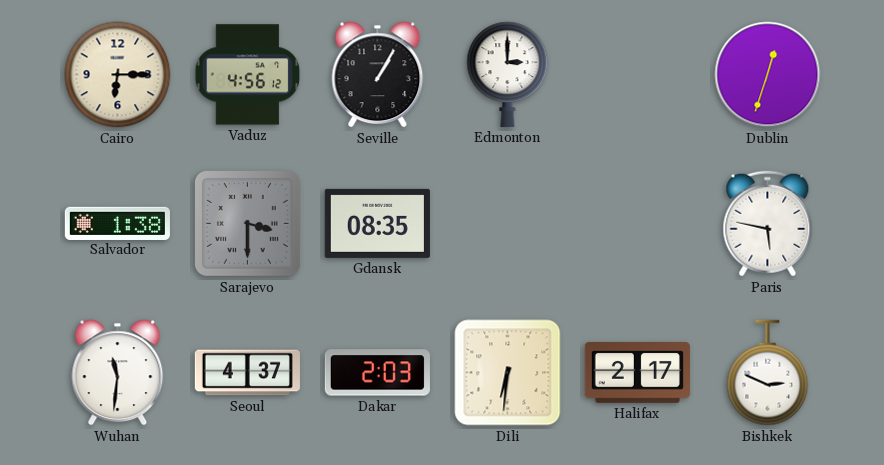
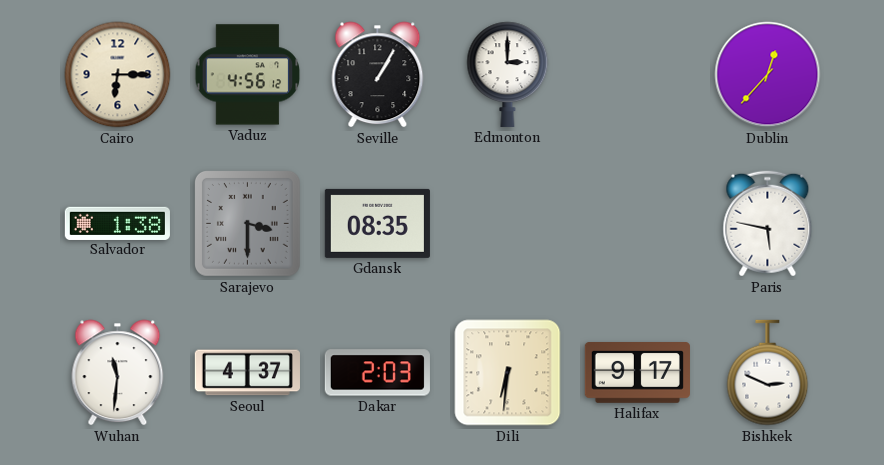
Dublin: 12:33 -> 12:37
Halifax: 2:17 -> 9:17
